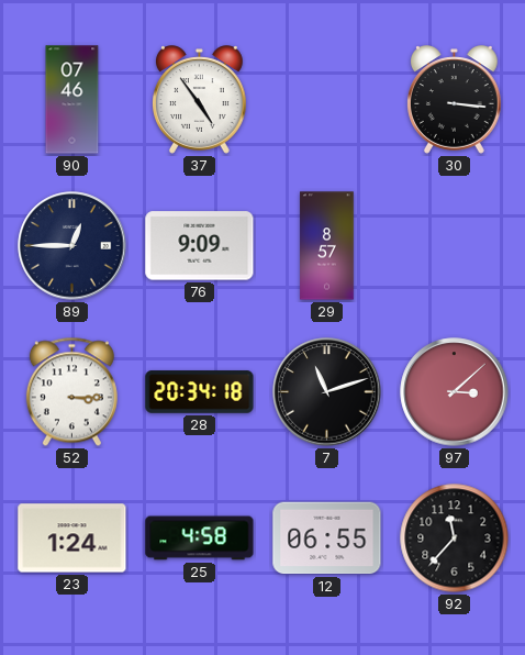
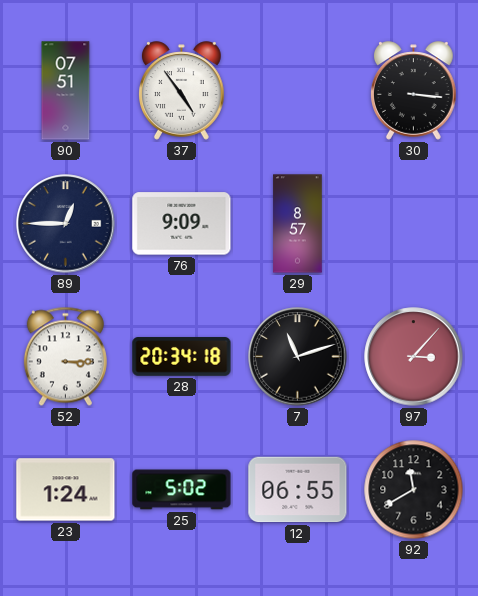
90: 07:46 -> 07:51
97: 3:08 -> 3:07
25: 4:58 -> 5:02
92: 11:37 -> 11:40
